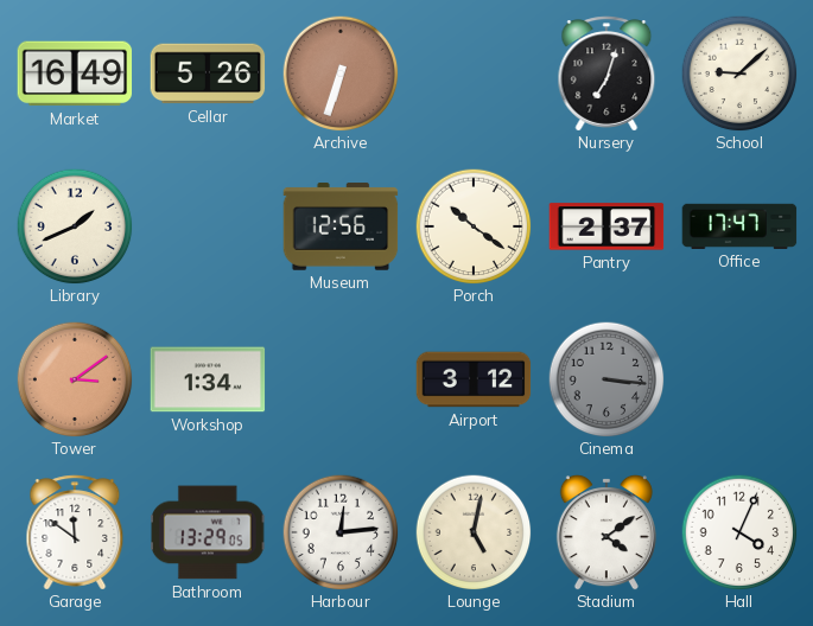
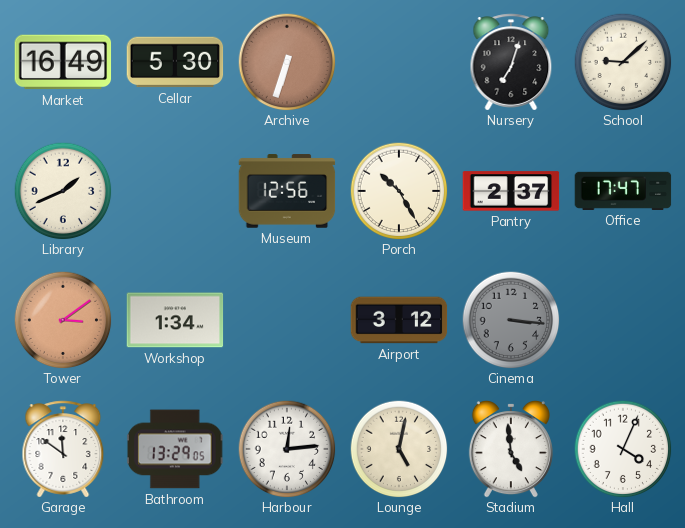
Cellar: 5:26 -> 5:30
Porch: 10:21 -> 10:25
Stadium: 4:09 -> 4:59
